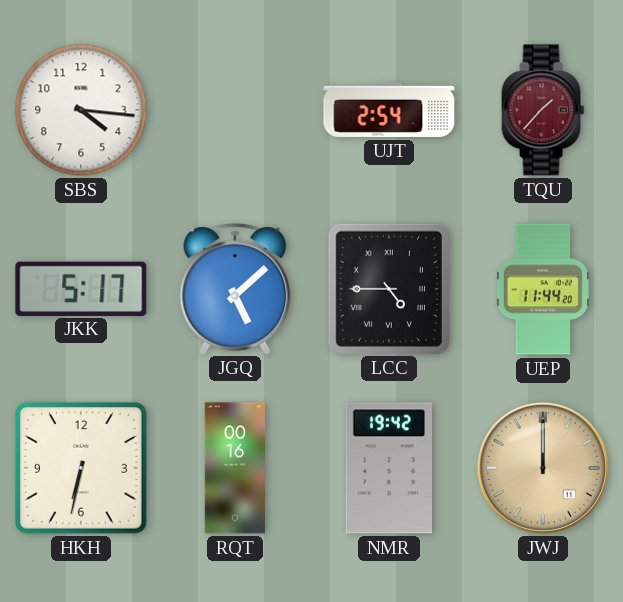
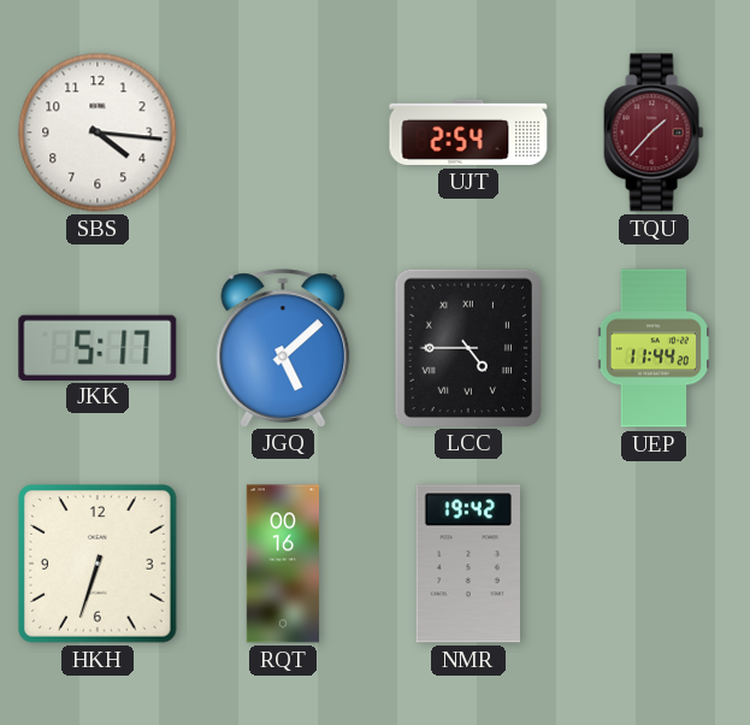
HKH: 6:32 -> 6:33
JWJ: 12:00 -> none
